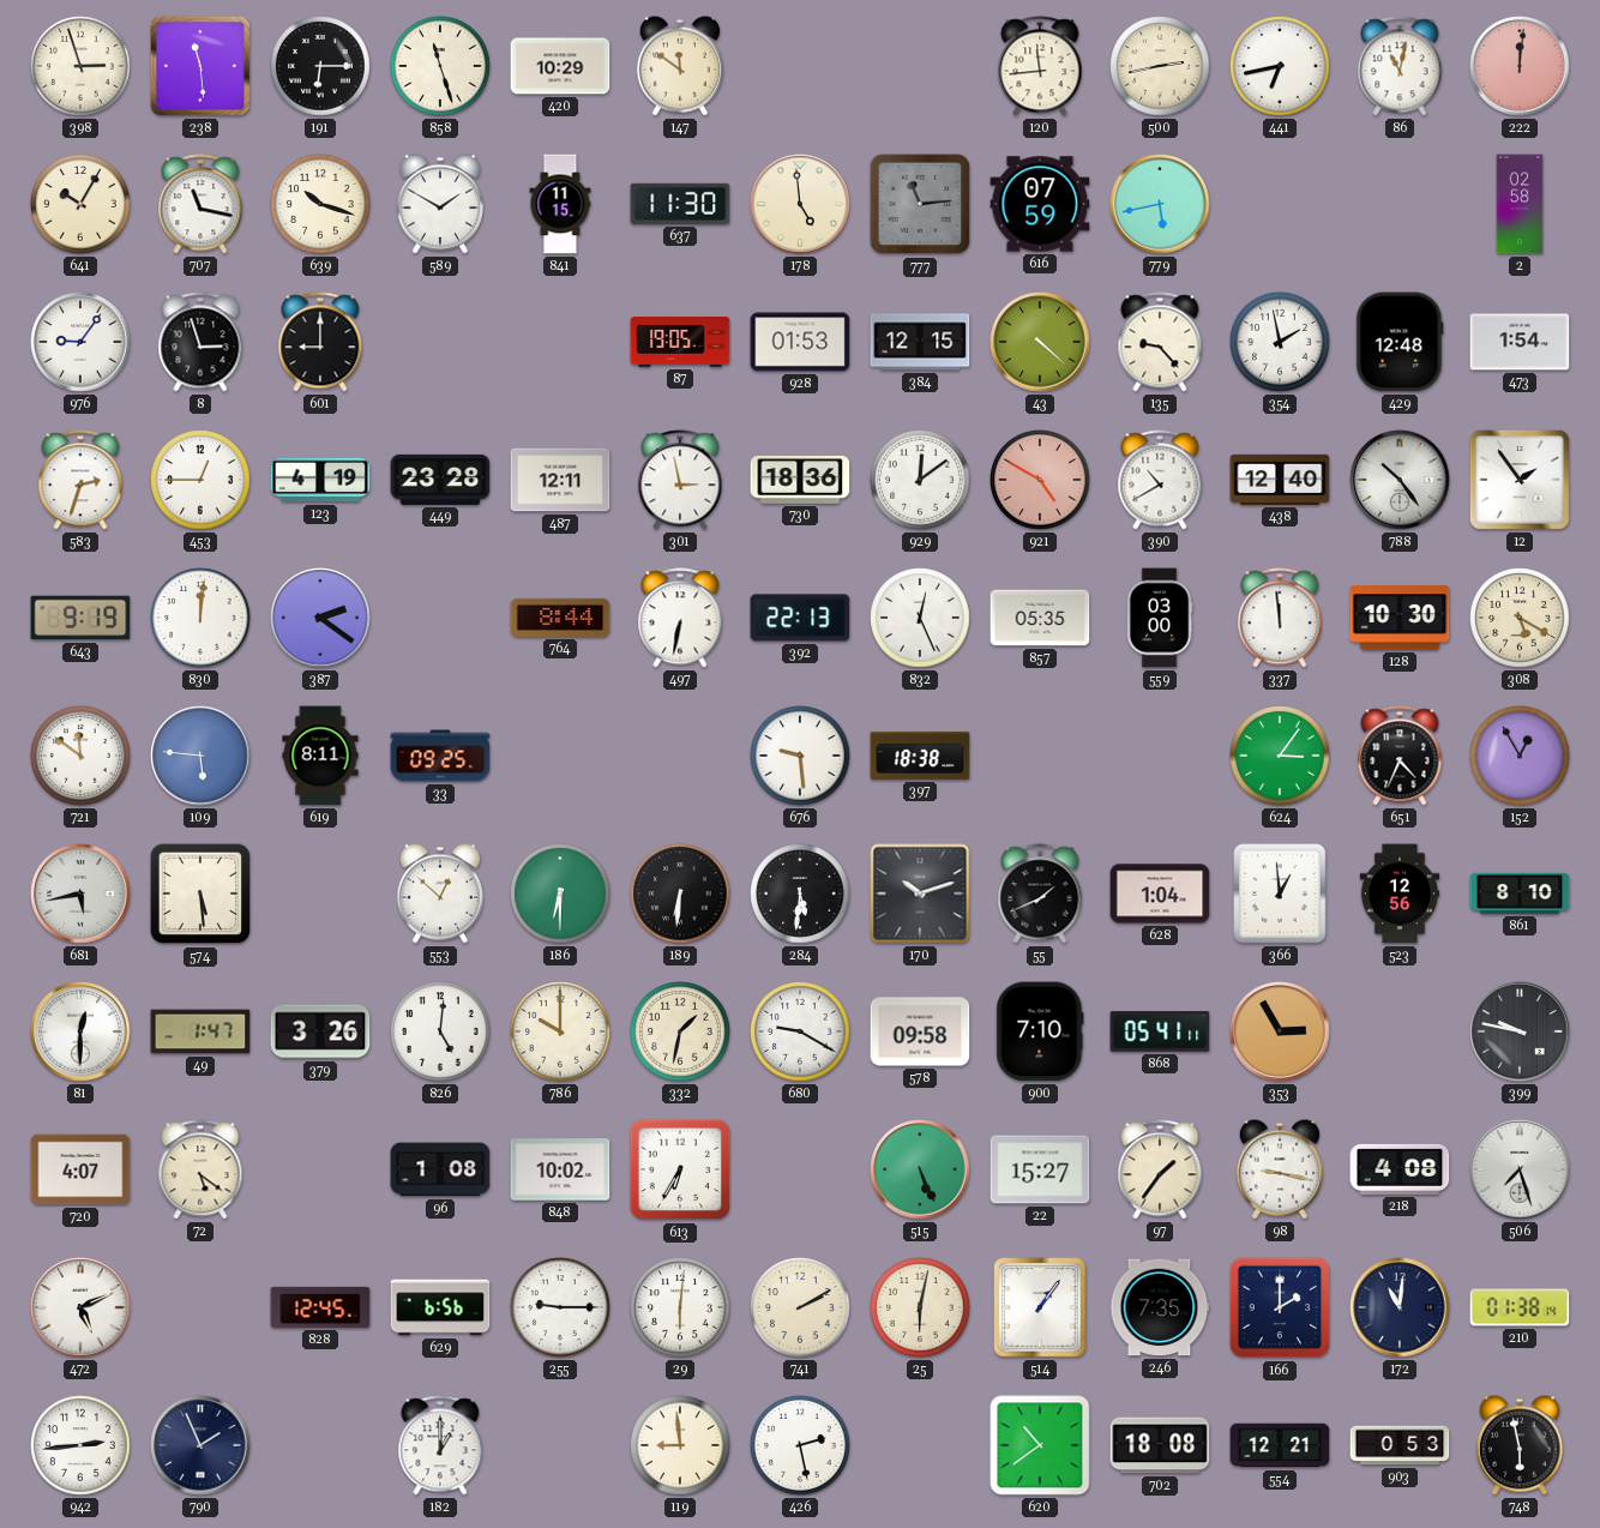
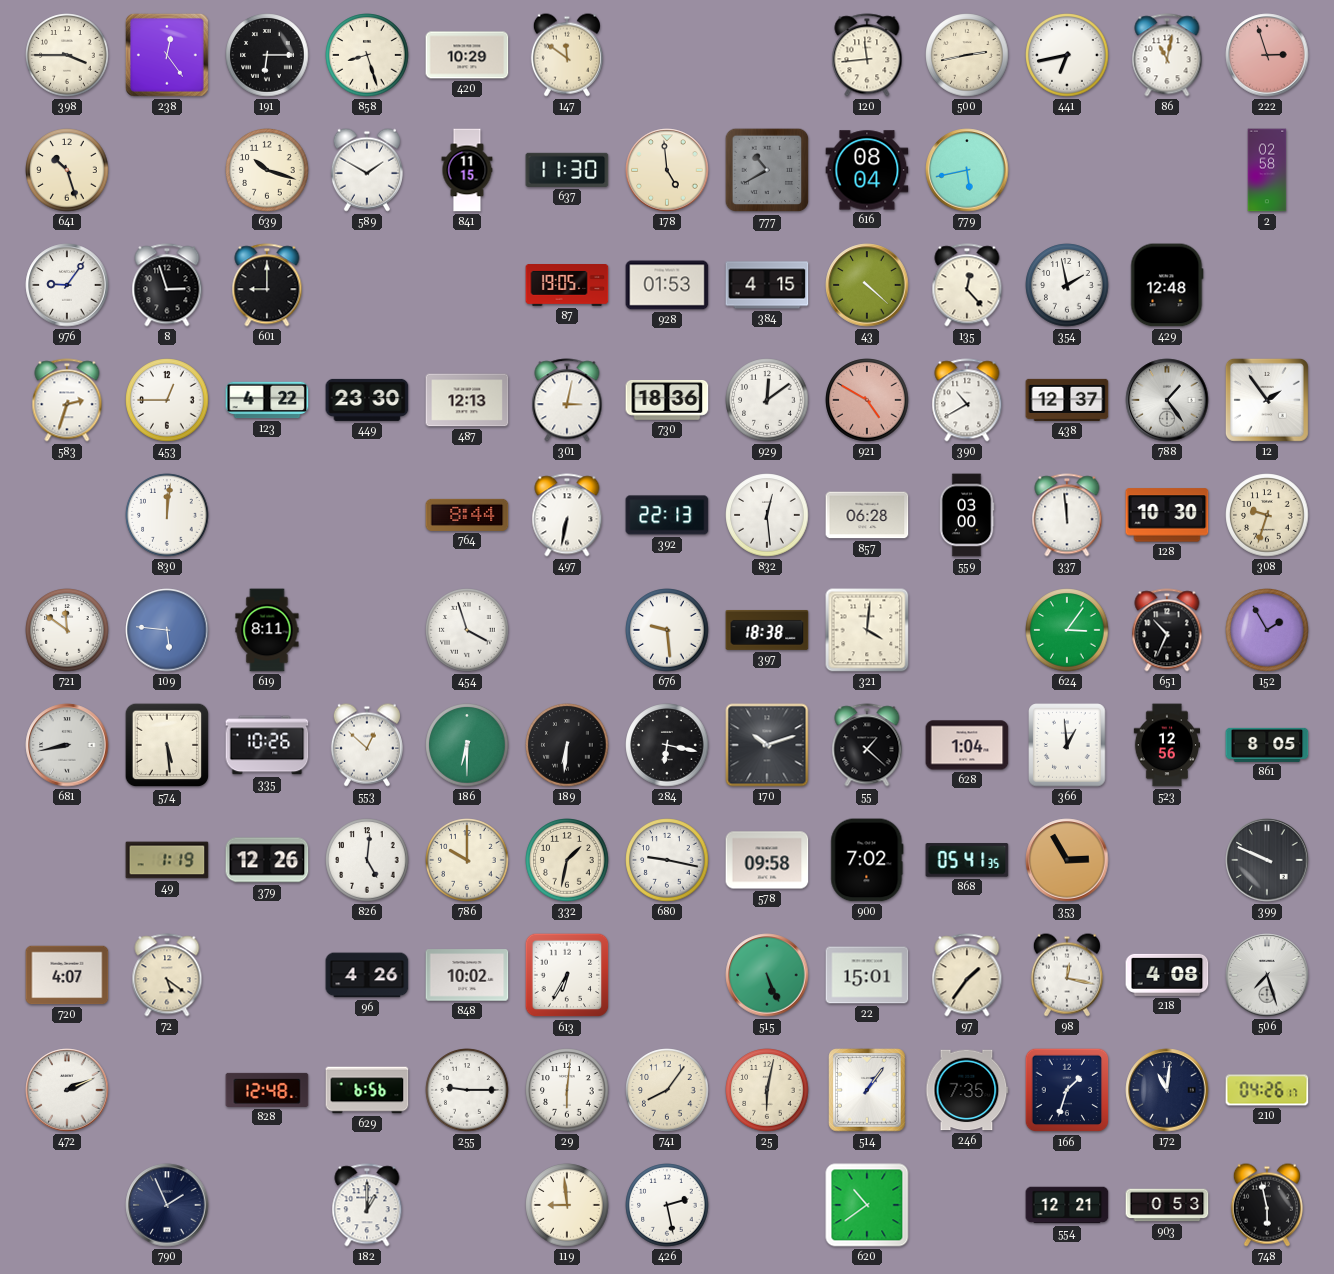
398: 2:57 -> 3:45
238: 11:29 -> 12:24
858: 11:27 -> 8:27
222: 12:01 -> 2:57
641: 10:05 -> 10:27
707: 11:17 -> none
777: 11:14 -> 10:40
616: 07:59 -> 08:04
384: 12:15 -> 4:15
135: 9:23 -> 12:23
473: 1:54 -> none
123: 4:19 -> 4:22
449: 23:28 -> 23:30
487: 12:11 -> 12:13
301: 2:58 -> 3:02
438: 12:40 -> 12:37
788: 10:24 -> 1:24
643: 9:19 -> none
387: 2:21 -> none
832: 12:26 -> 12:29
857: 05:35 -> 06:28
308: 5:20 -> 9:33
33: 09:25 -> none
454: none -> 3:57
321: none -> 4:01
651: 4:34 -> 10:34
152: 12:55 -> 1:55
681: 5:43 -> 8:43
335: none -> 10:26
284: 5:31 -> 6:17
55: 1:41 -> 1:22
861: 8:10 -> 8:05
81: 12:30 -> none
49: 1:47 -> 1:19
379: 3:26 -> 12:26
680: 9:20 -> 9:17
900: 7:10 -> 7:02
868: 05:41:11 -> 05:41:35
399: 9:47 -> 9:49
96: 1:08 -> 4:26
22: 15:27 -> 15:01
98: 9:17 -> 12:17
472: 5:11 -> 2:11
828: 12:45 -> 12:48
741: 2:10 -> 8:06
166: 2:00 -> 1:33
210: 01:38 -> 04:26
942: 2:44 -> none
702: 18:08 -> none
